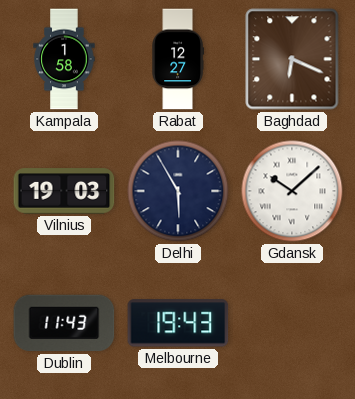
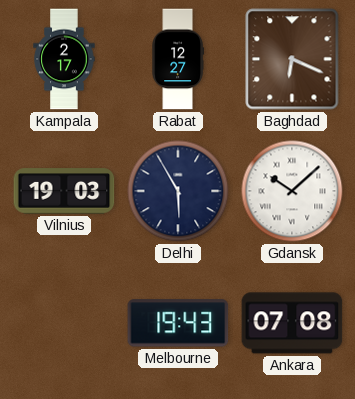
Kampala: 1:58 -> 2:17
Dublin: 11:43 -> none
Ankara: none -> 07:08
